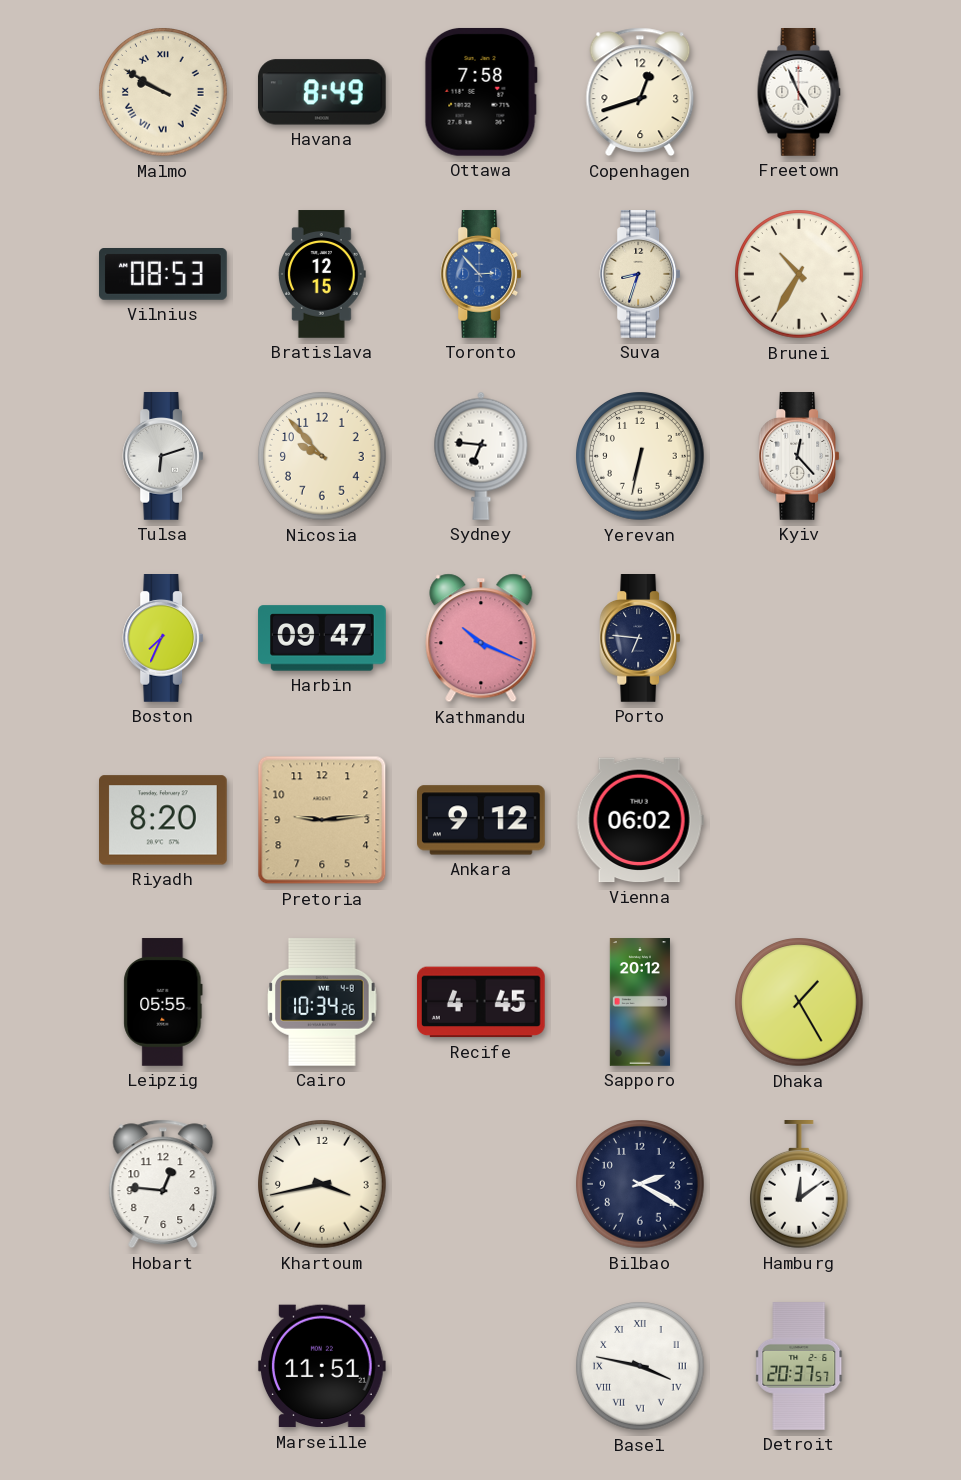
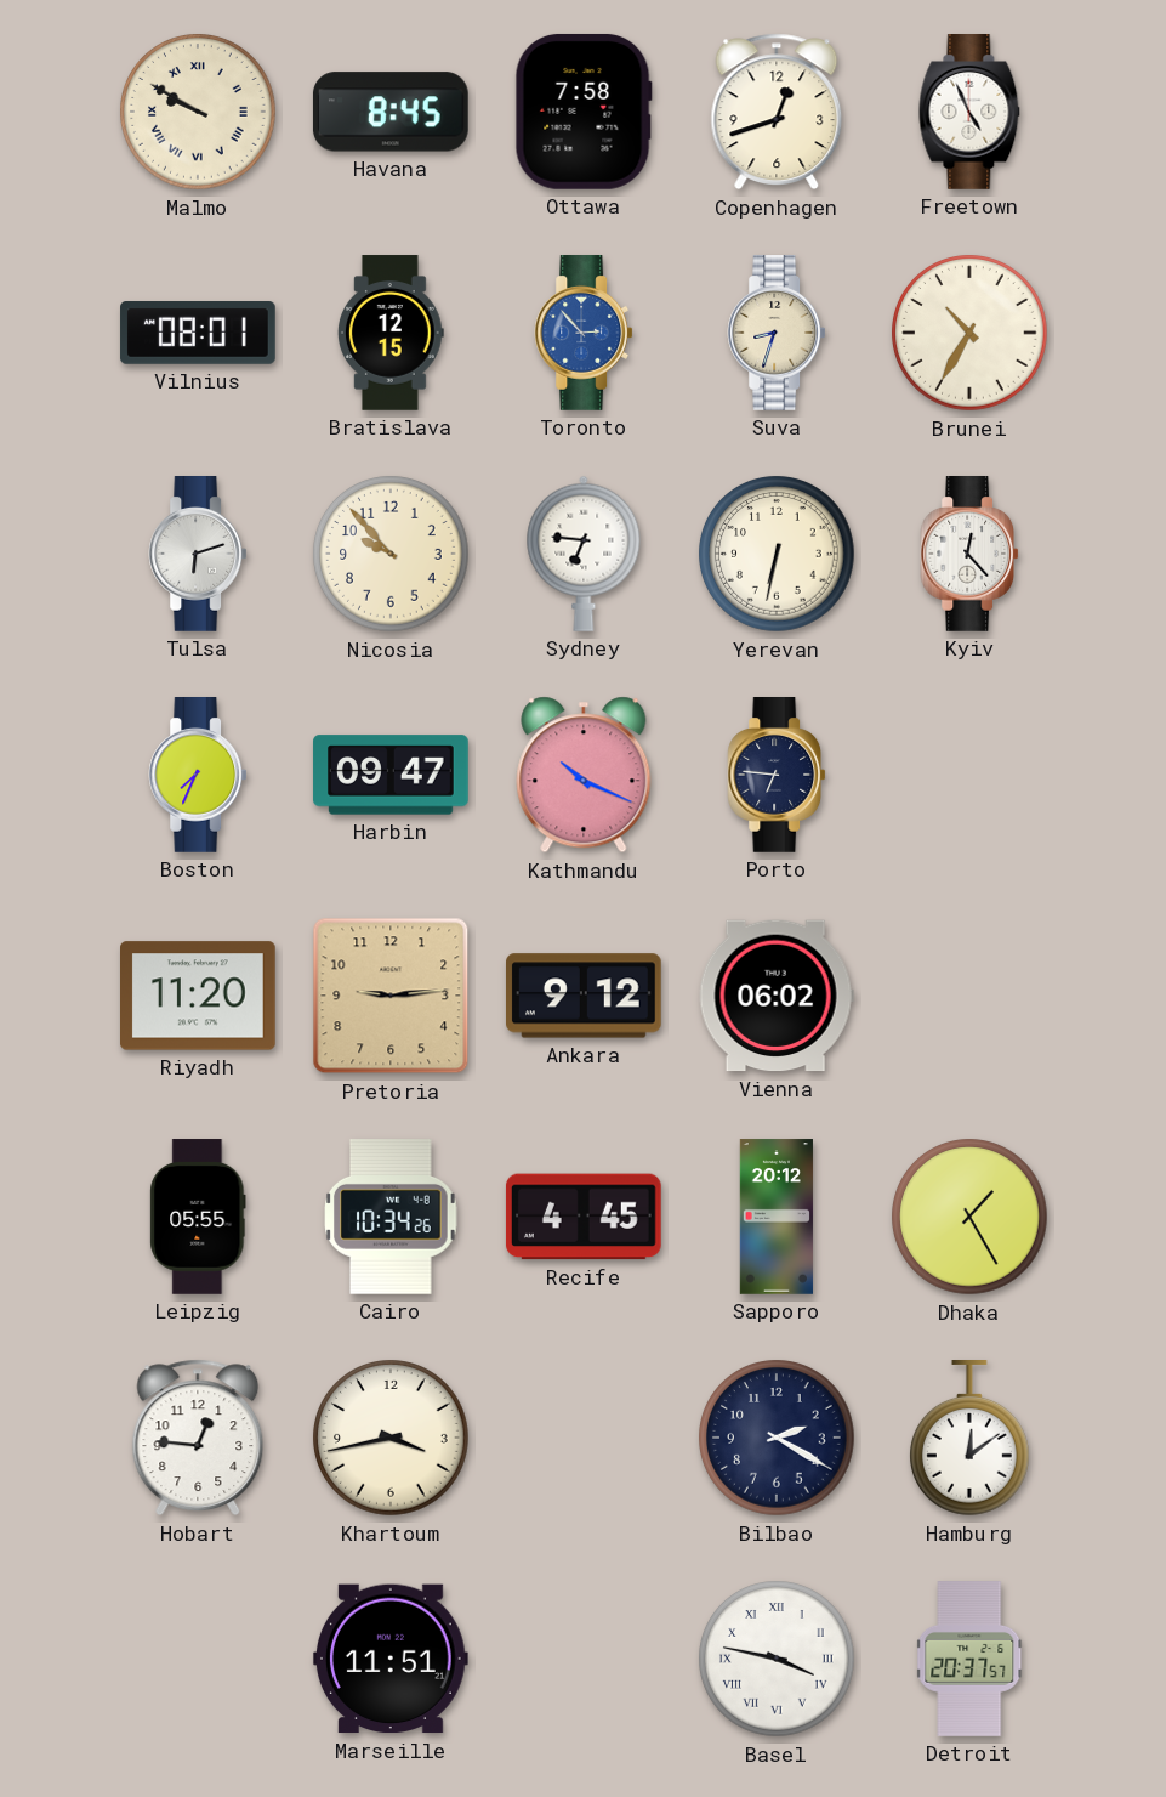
Havana: 8:49 -> 8:45
Vilnius: 08:53 -> 08:01
Riyadh: 8:20 -> 11:20
